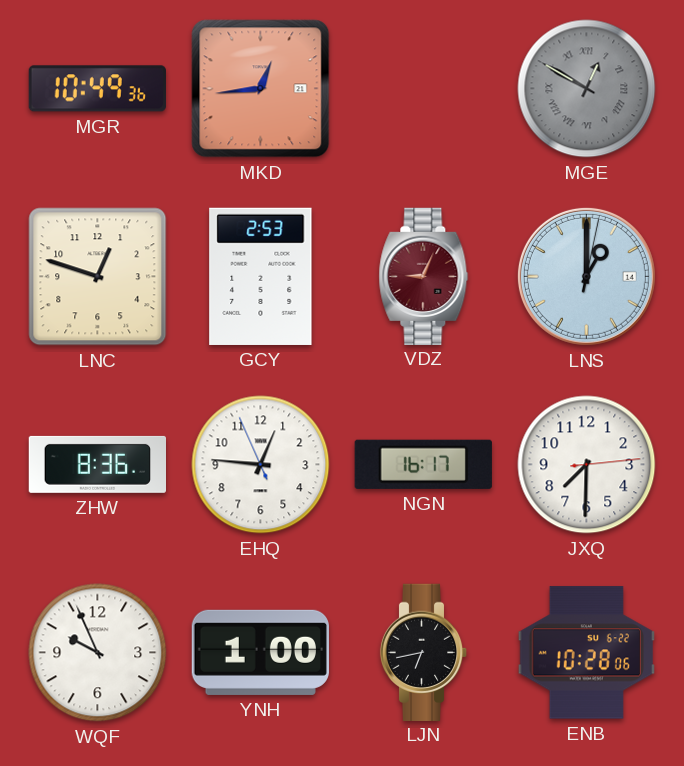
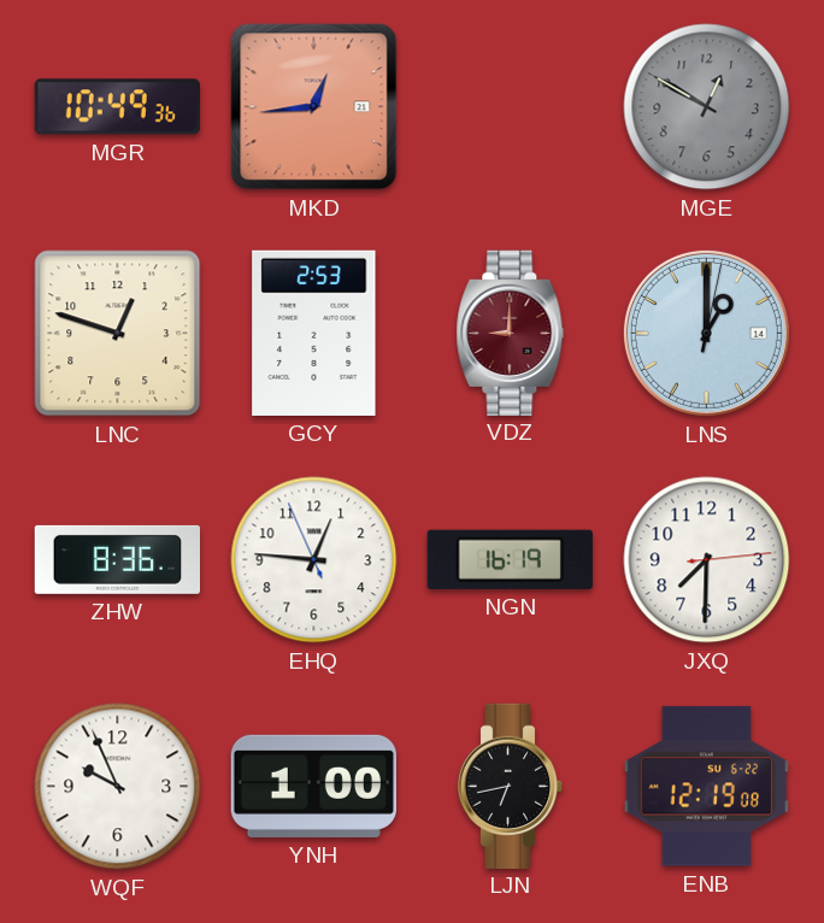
MGE numerals: Roman -> Arabic
VDZ: 9:04 -> 9:00
NGN: 16:17 -> 16:19
ENB: 10:28 -> 12:19
